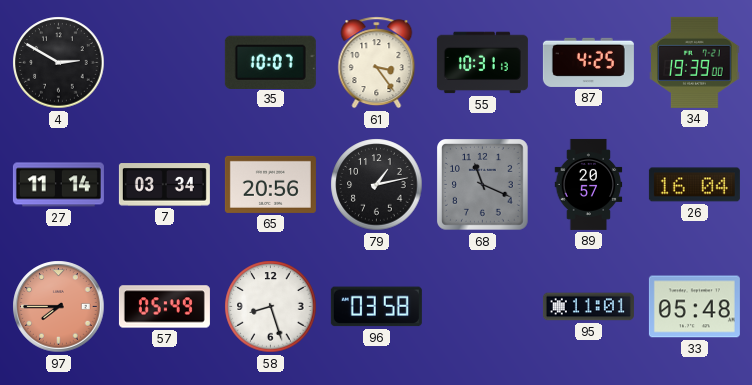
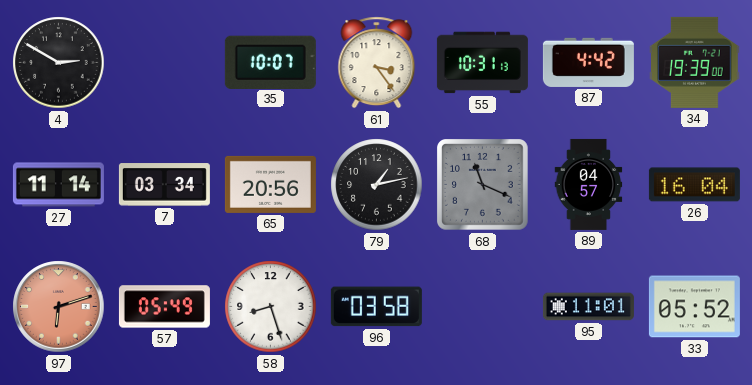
87: 4:25 -> 4:42
89: 20:57 -> 04:57
97: 7:45 -> 6:12
33: 05:48 -> 05:52
